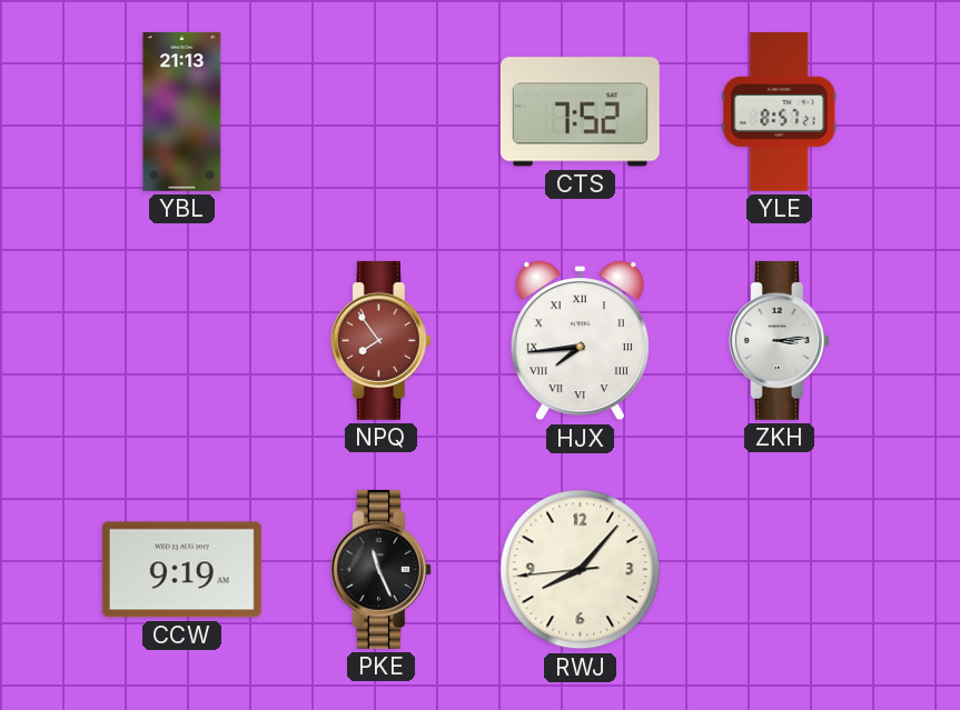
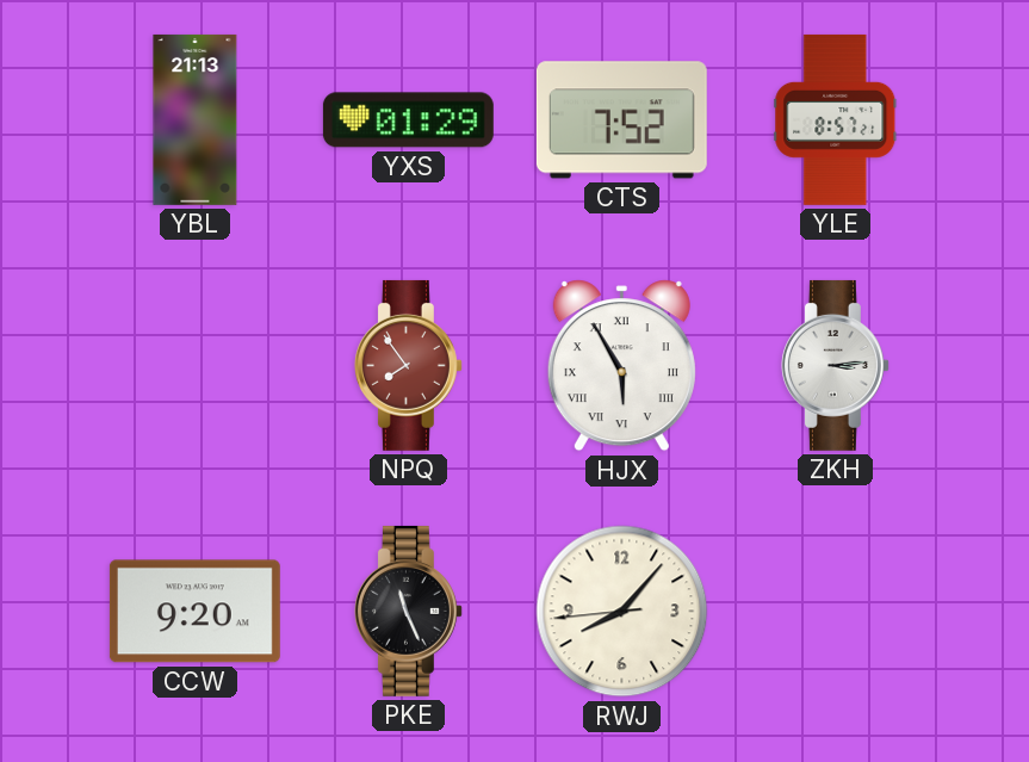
YXS: none -> 01:29
HJX: 7:44 -> 5:55
CCW: 9:19 -> 9:20
